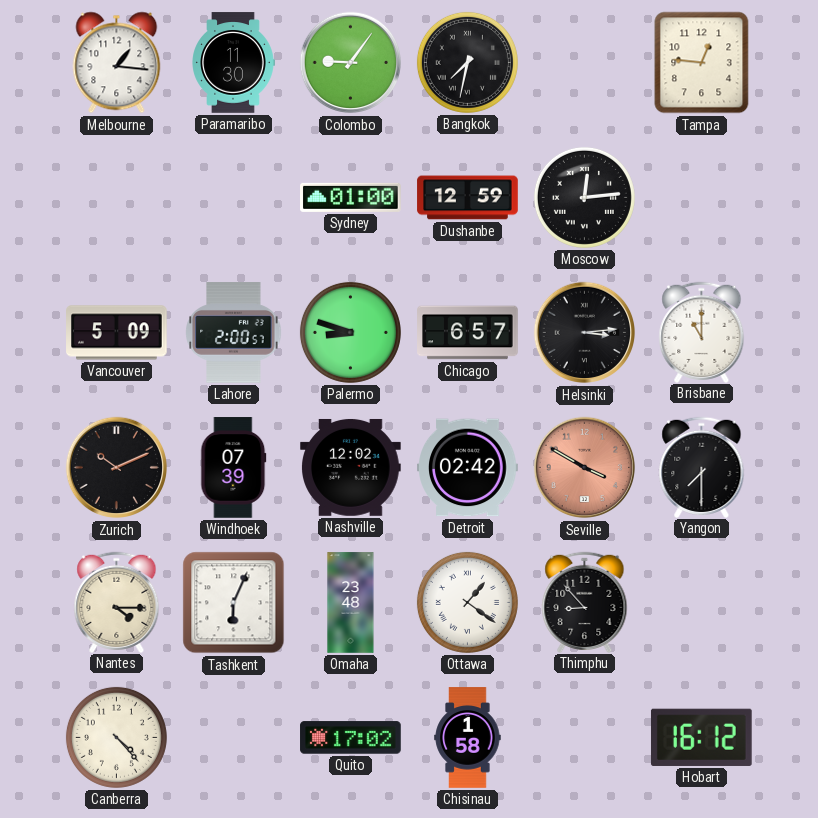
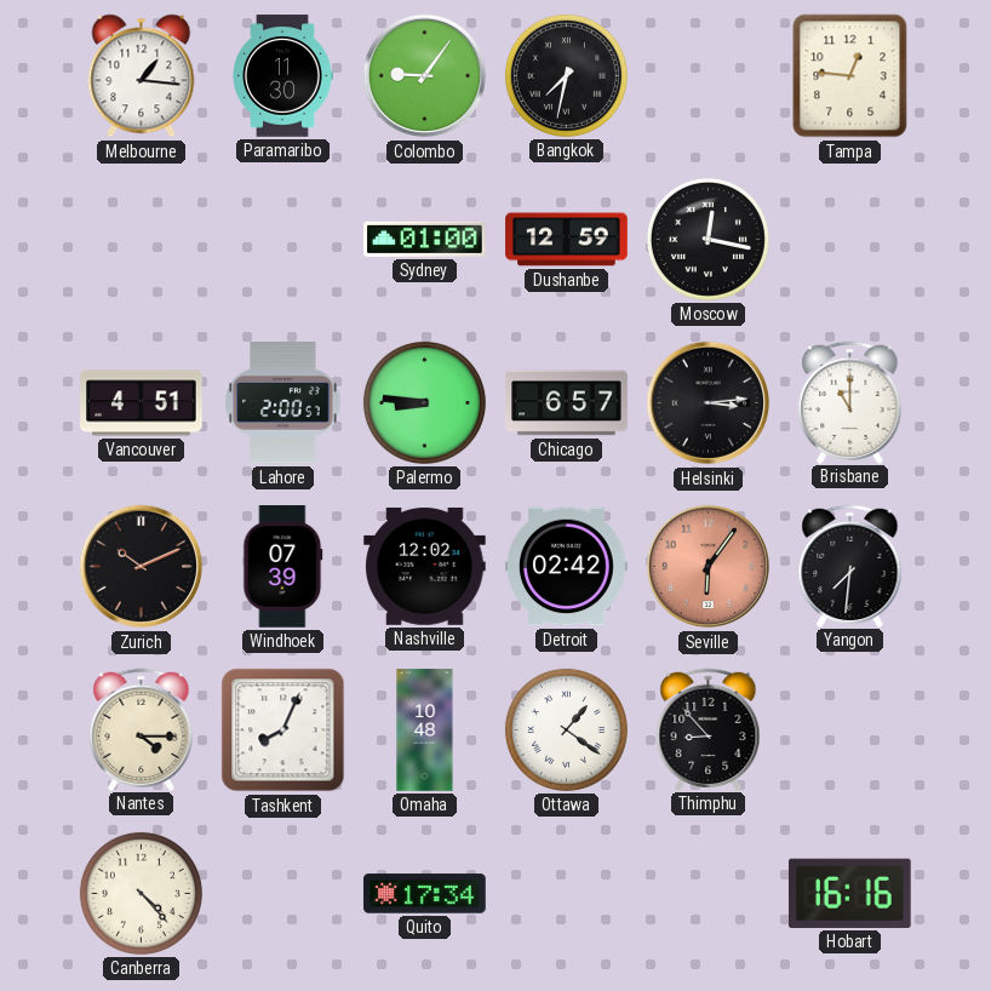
Moscow: 12:14 -> 12:17
Vancouver: 5:09 -> 4:51
Palermo: 8:48 -> 8:46
Seville: 3:50 -> 6:06
Yangon: 7:30 -> 7:31
Tashkent: 6:04 -> 8:04
Omaha: 23:48 -> 10:48
Quito: 17:02 -> 17:34
Chisinau: 1:58 -> none
Hobart: 16:12 -> 16:16
